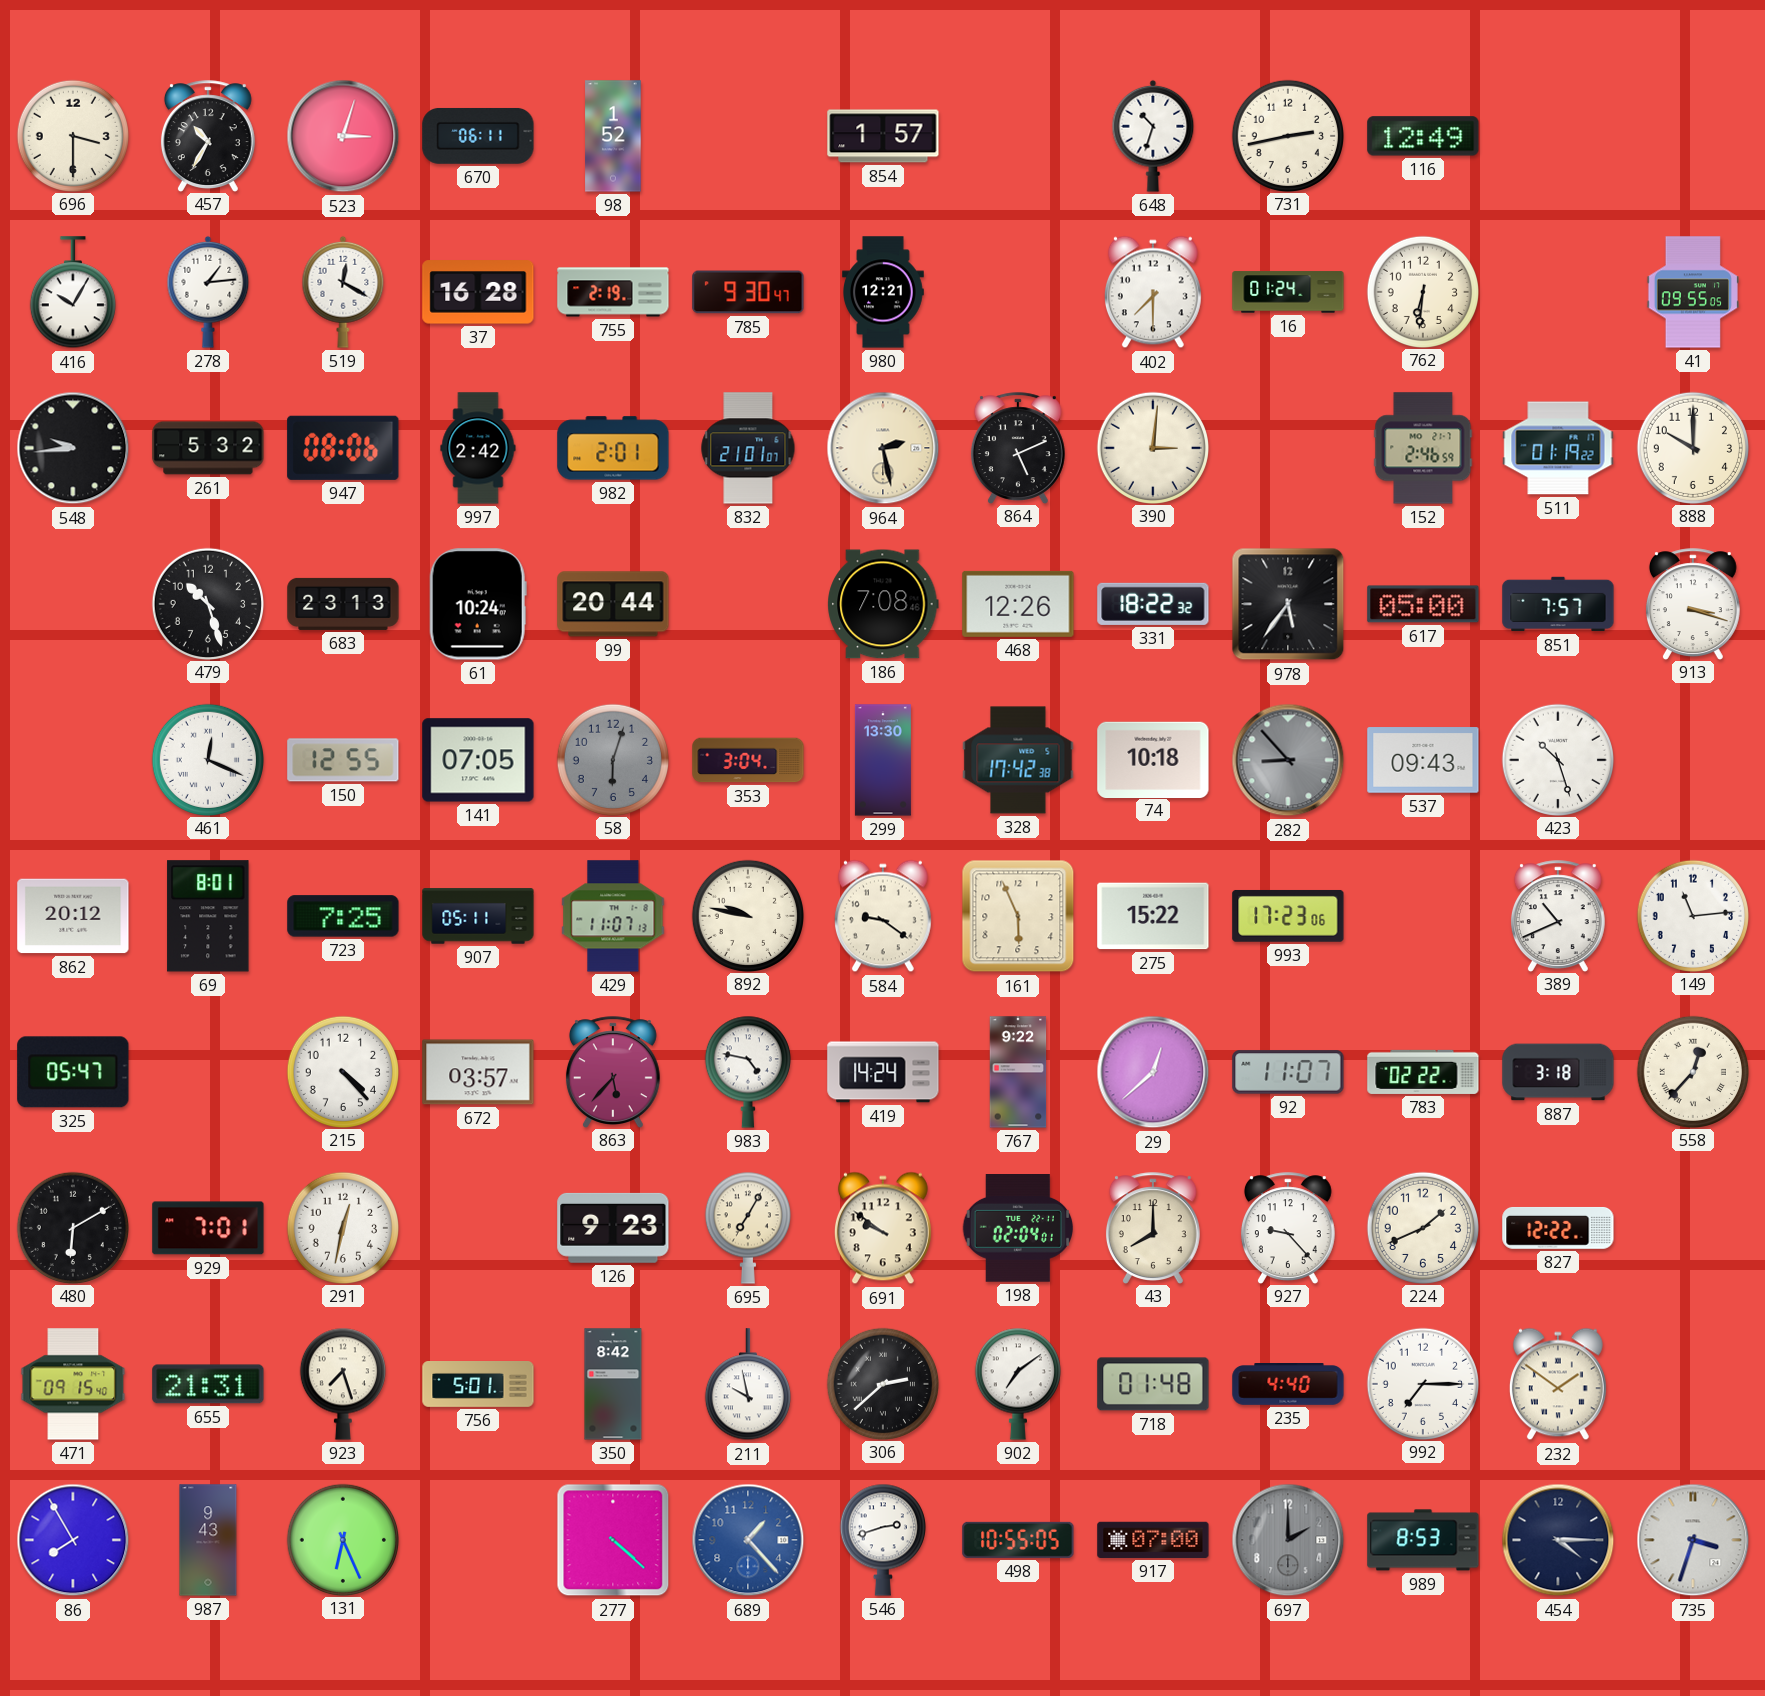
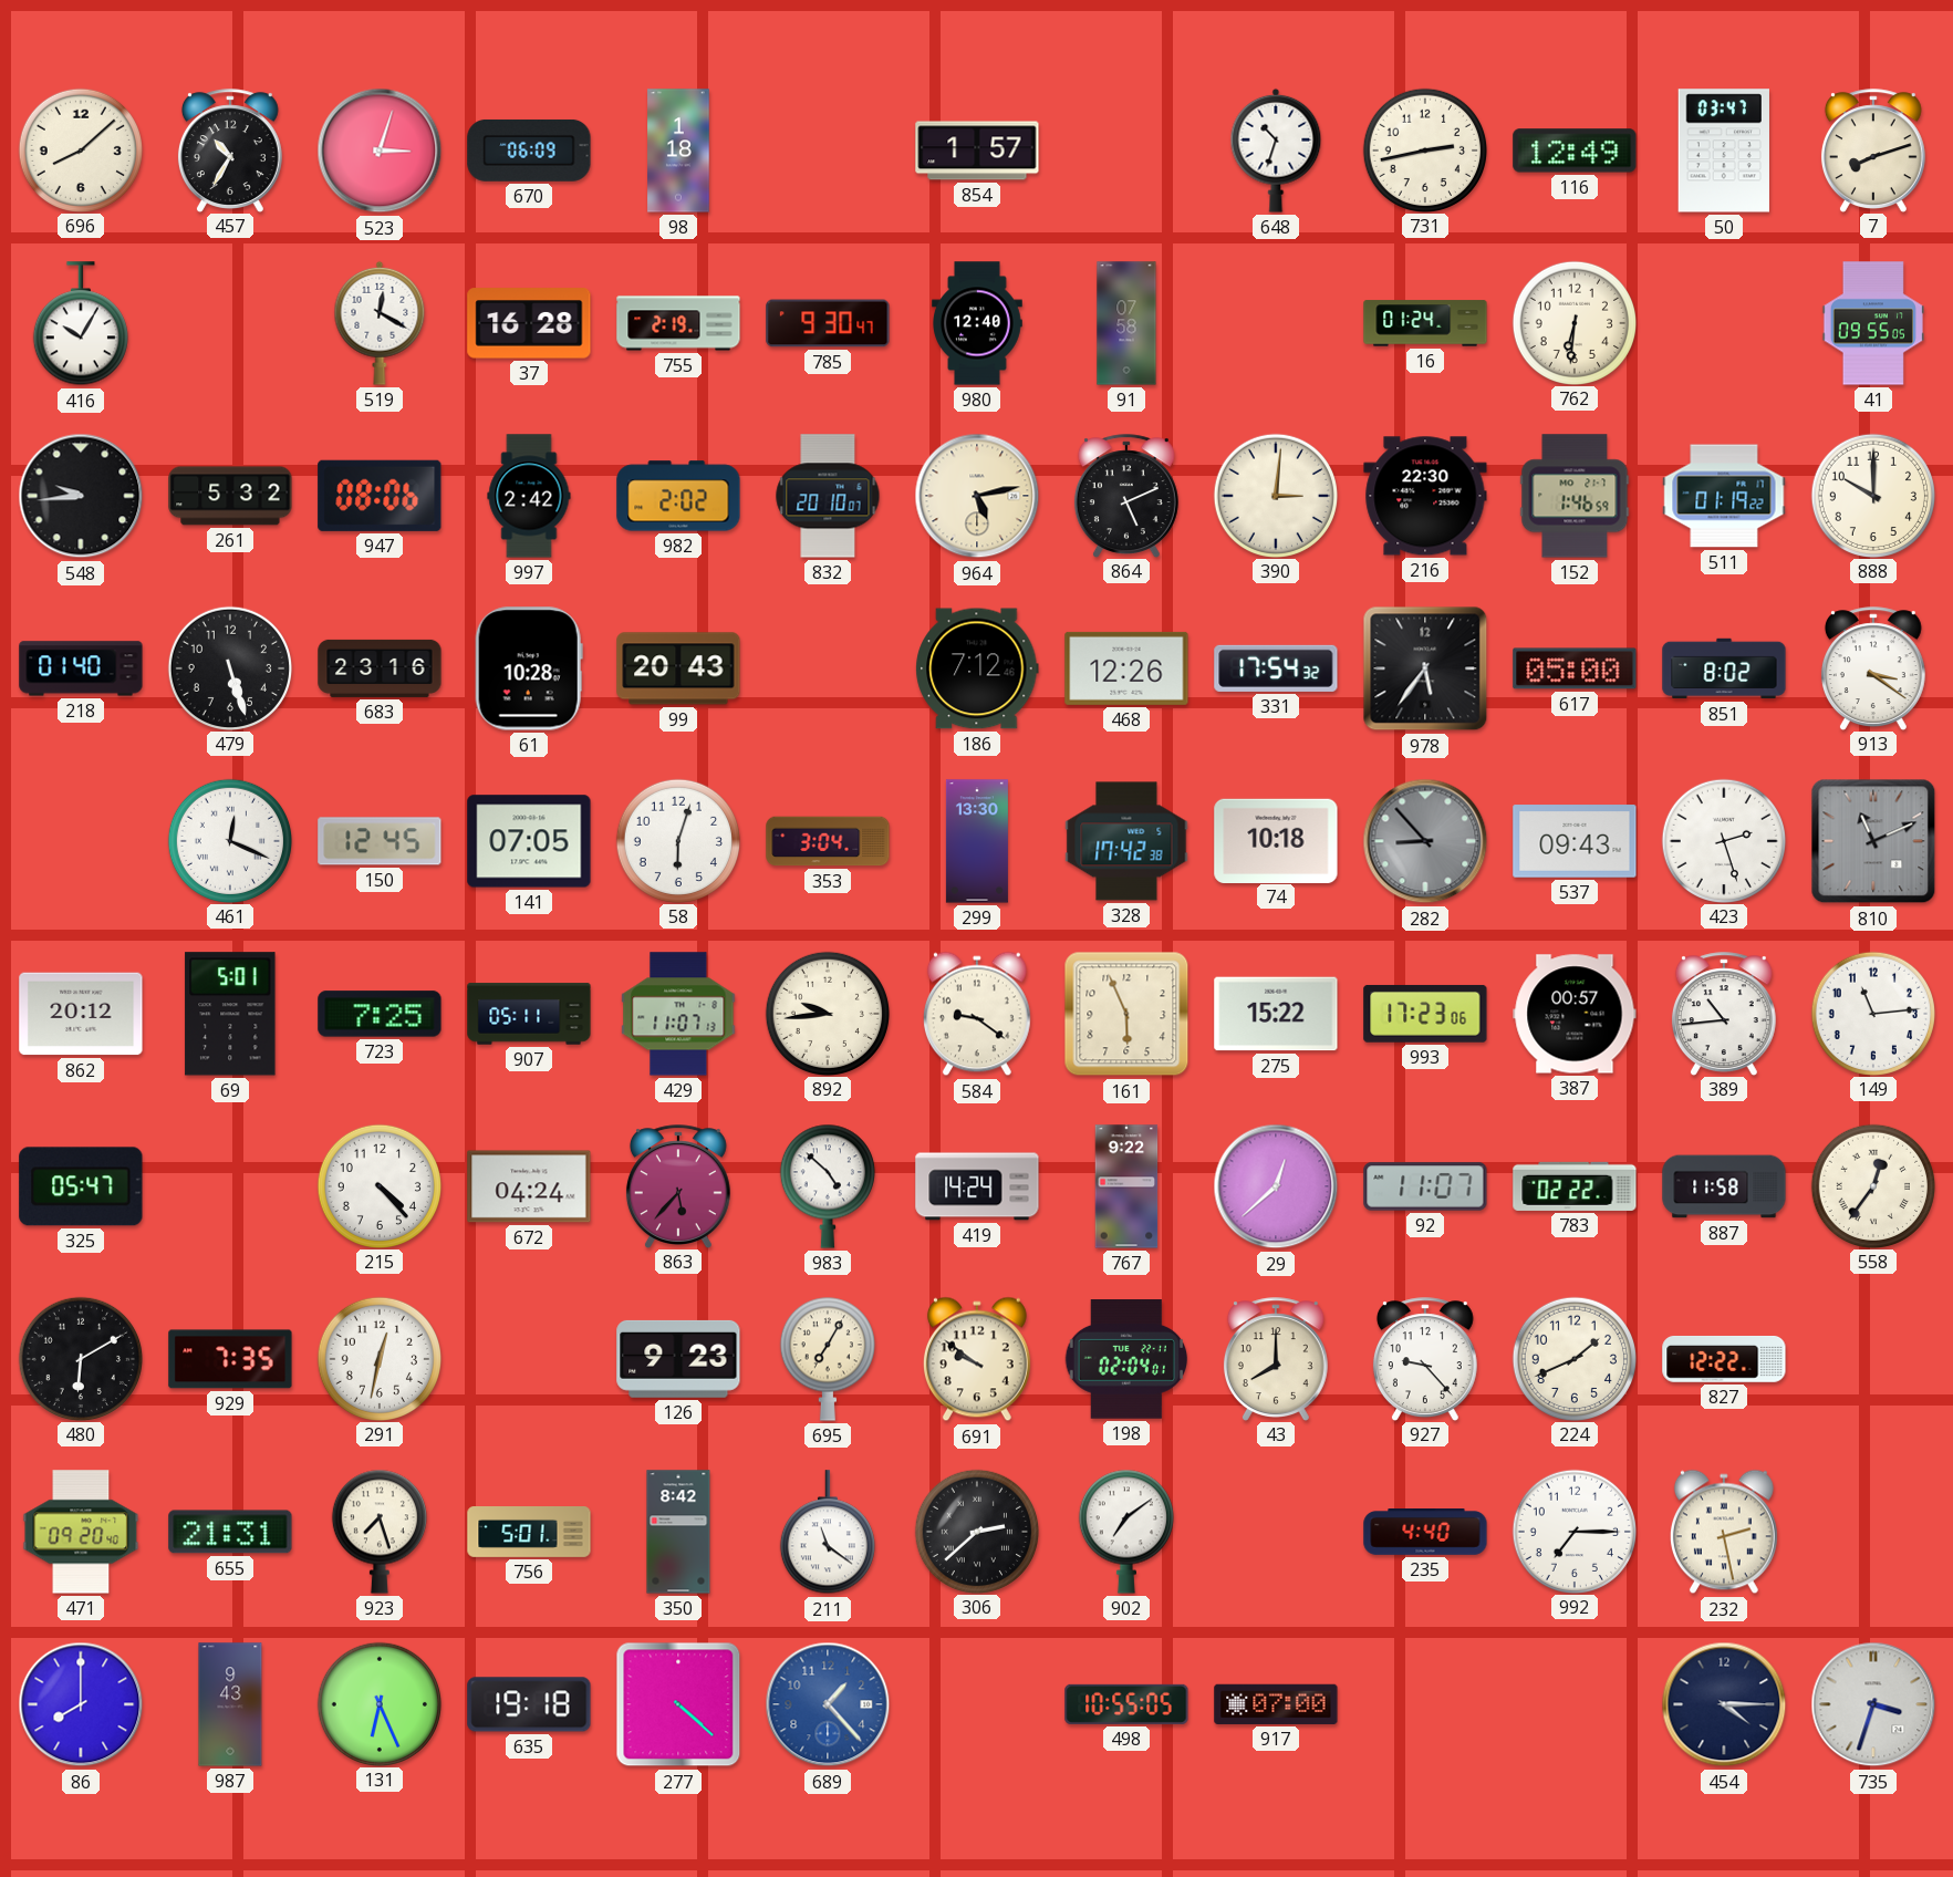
696: 3:30 -> 8:08
670: 06:11 -> 06:09
98: 1:52 -> 1:18
50: none -> 03:47
7: none -> 8:12
278: 1:14 -> none
980: 12:21 -> 12:40
91: none -> 07:58
402: 7:30 -> none
982: 2:01 -> 2:02
832: 21:01 -> 20:10
964: 2:28 -> 5:13
216: none -> 22:30
152: 2:46 -> 1:46
218: none -> 01:40
479: 10:27 -> 5:27
683: 23:13 -> 23:16
61: 10:24 -> 10:28
99: 20:44 -> 20:43
186: 7:08 -> 7:12
331: 18:22 -> 17:54
851: 7:57 -> 8:02
913: 3:18 -> 3:21
150: 12:55 -> 12:45
58 dial: grey -> white
423: 10:27 -> 2:27
810: none -> 11:11
69: 8:01 -> 5:01
892: 9:47 -> 9:44
387: none -> 00:57
389: 10:41 -> 10:44
672: 03:57 -> 04:24
983: 4:47 -> 4:52
887: 3:18 -> 11:58
558: 12:37 -> 12:36
929: 7:01 -> 7:35
471: 09:15 -> 09:20
211: 9:58 -> 11:21
718: 01:48 -> none
232: 1:51 -> 2:28
86: 7:55 -> 8:00
635: none -> 19:18
546: 2:42 -> none
697: 2:00 -> none
989: 8:53 -> none
